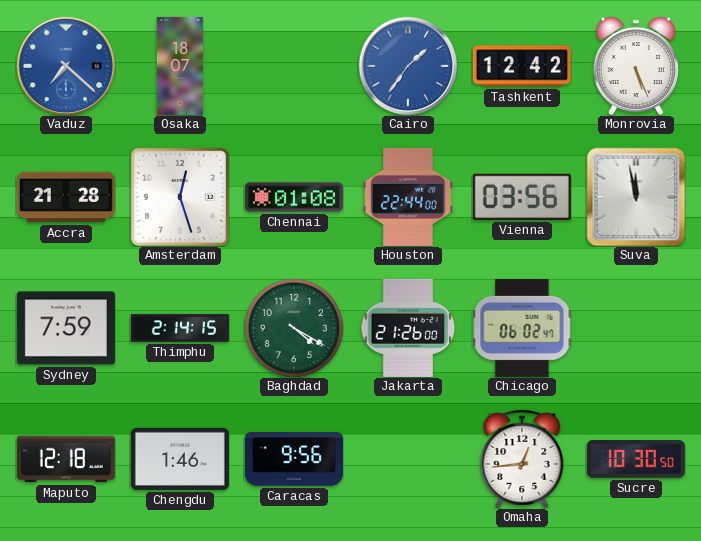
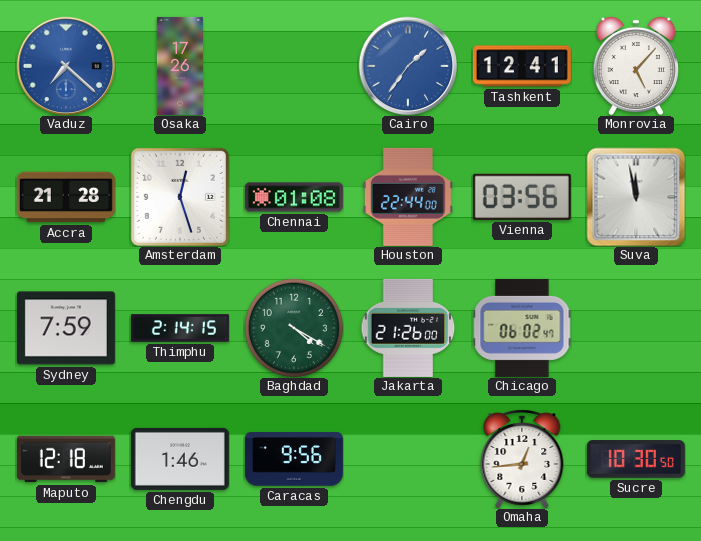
Osaka: 18:07 -> 17:26
Tashkent: 12:42 -> 12:41
Monrovia: 5:26 -> 5:07
